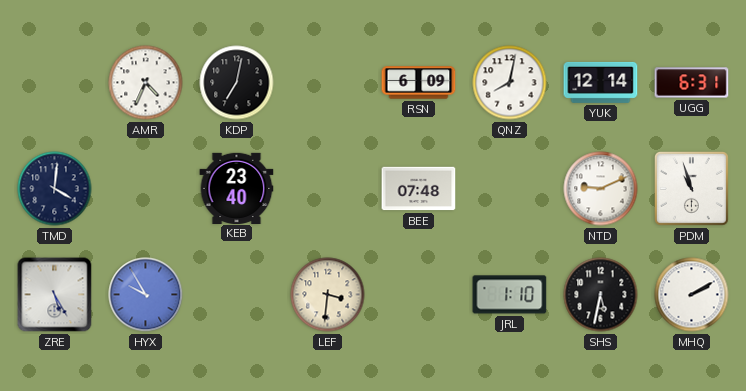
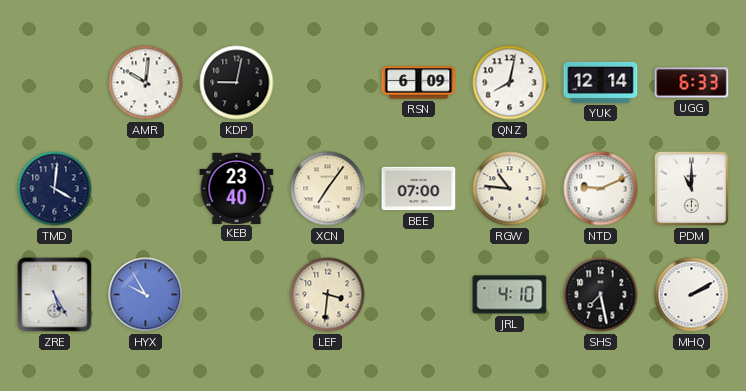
AMR: 4:34 -> 10:01
KDP: 7:02 -> 9:02
UGG: 6:31 -> 6:33
XCN: none -> 7:06
BEE: 07:48 -> 07:00
RGW: none -> 10:46
PDM: 10:57 -> 11:00
JRL: 1:10 -> 4:10
SHS: 5:32 -> 7:28
